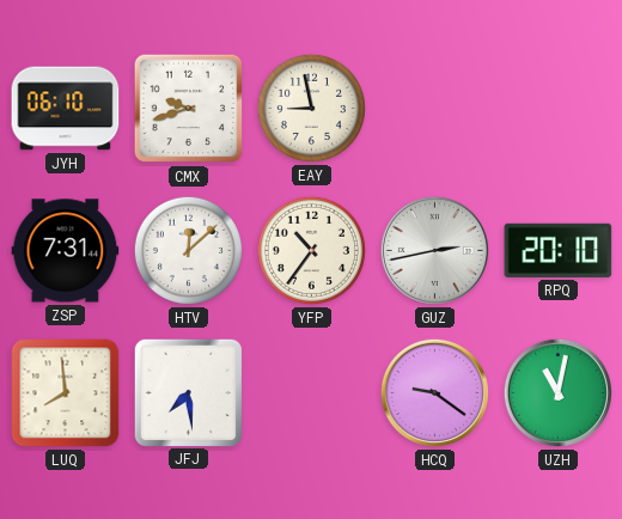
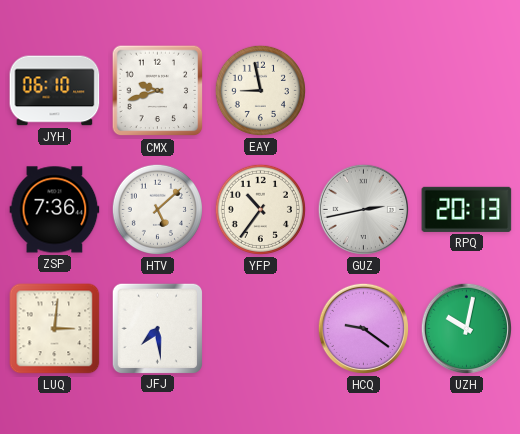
ZSP: 7:31 -> 7:36
HTV: 12:08 -> 5:08
RPQ: 20:10 -> 20:13
LUQ: 7:59 -> 3:01
UZH: 11:02 -> 10:02
